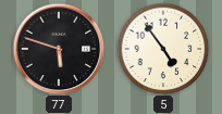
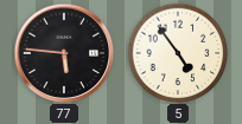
77: 5:48 -> 5:46
